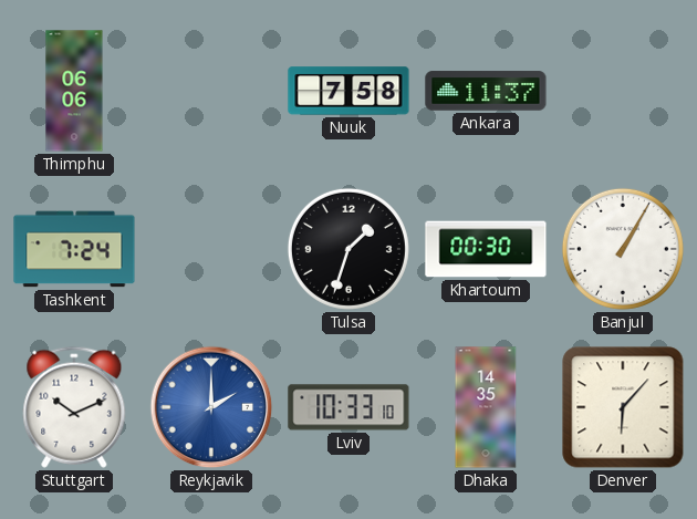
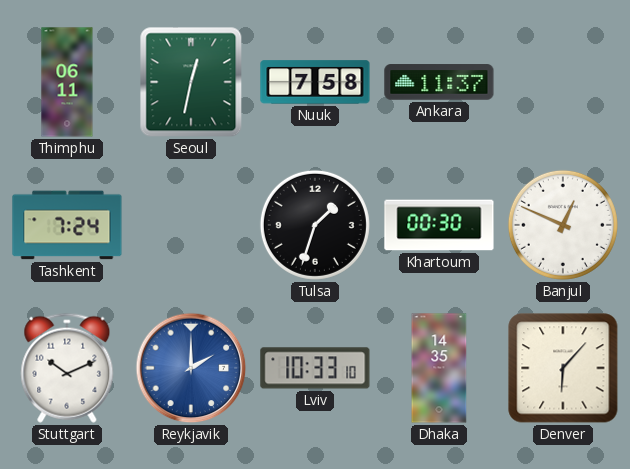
Thimphu: 06:06 -> 06:11
Seoul: none -> 12:32
Banjul: 1:05 -> 12:49
